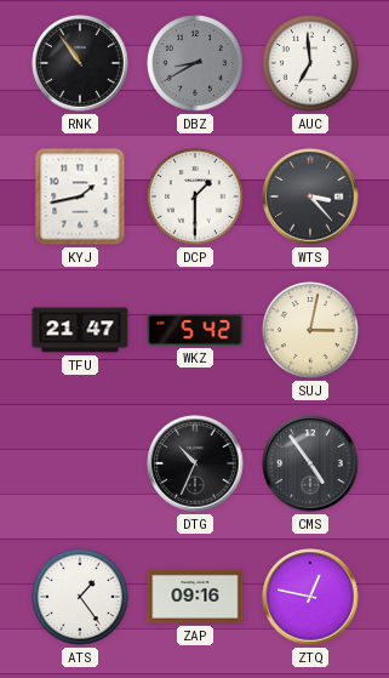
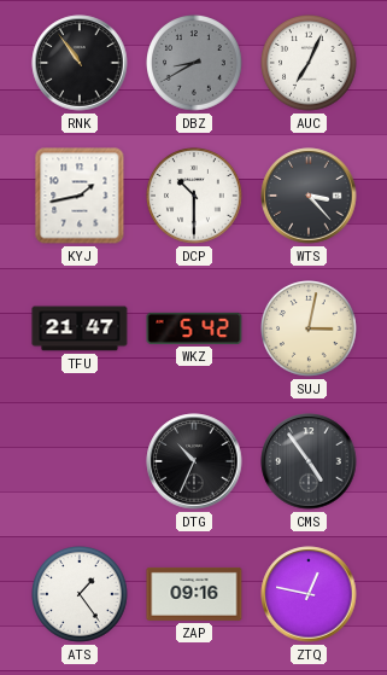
AUC: 6:59 -> 7:04
DCP: 1:30 -> 10:30
